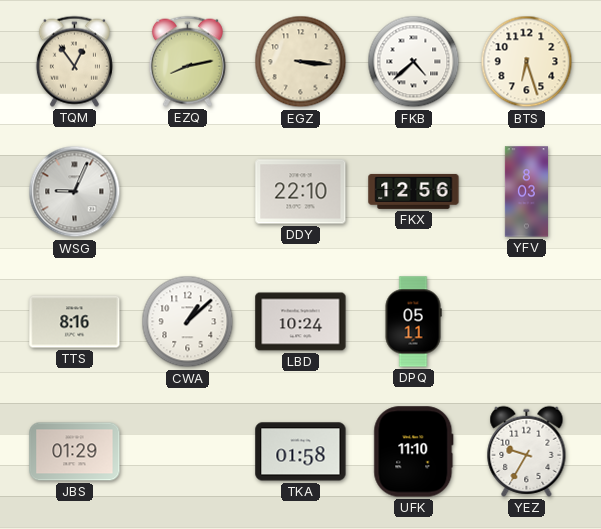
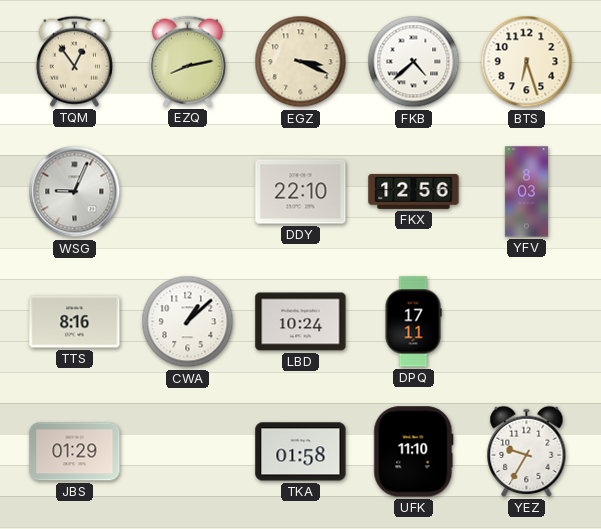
EGZ: 3:16 -> 3:19
DPQ: 05:11 -> 17:11
